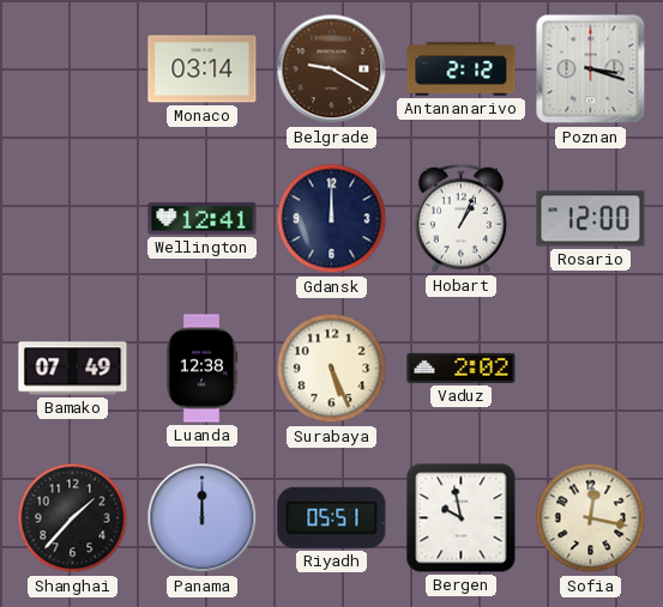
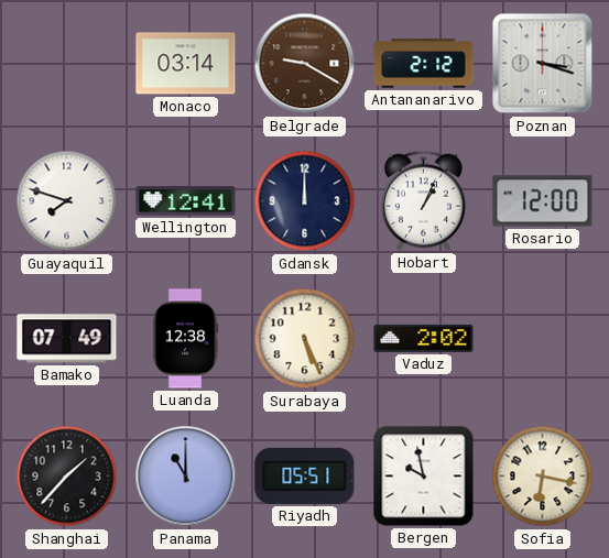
Guayaquil: none -> 7:48
Panama: 12:00 -> 11:00
Sofia: 12:17 -> 6:17
